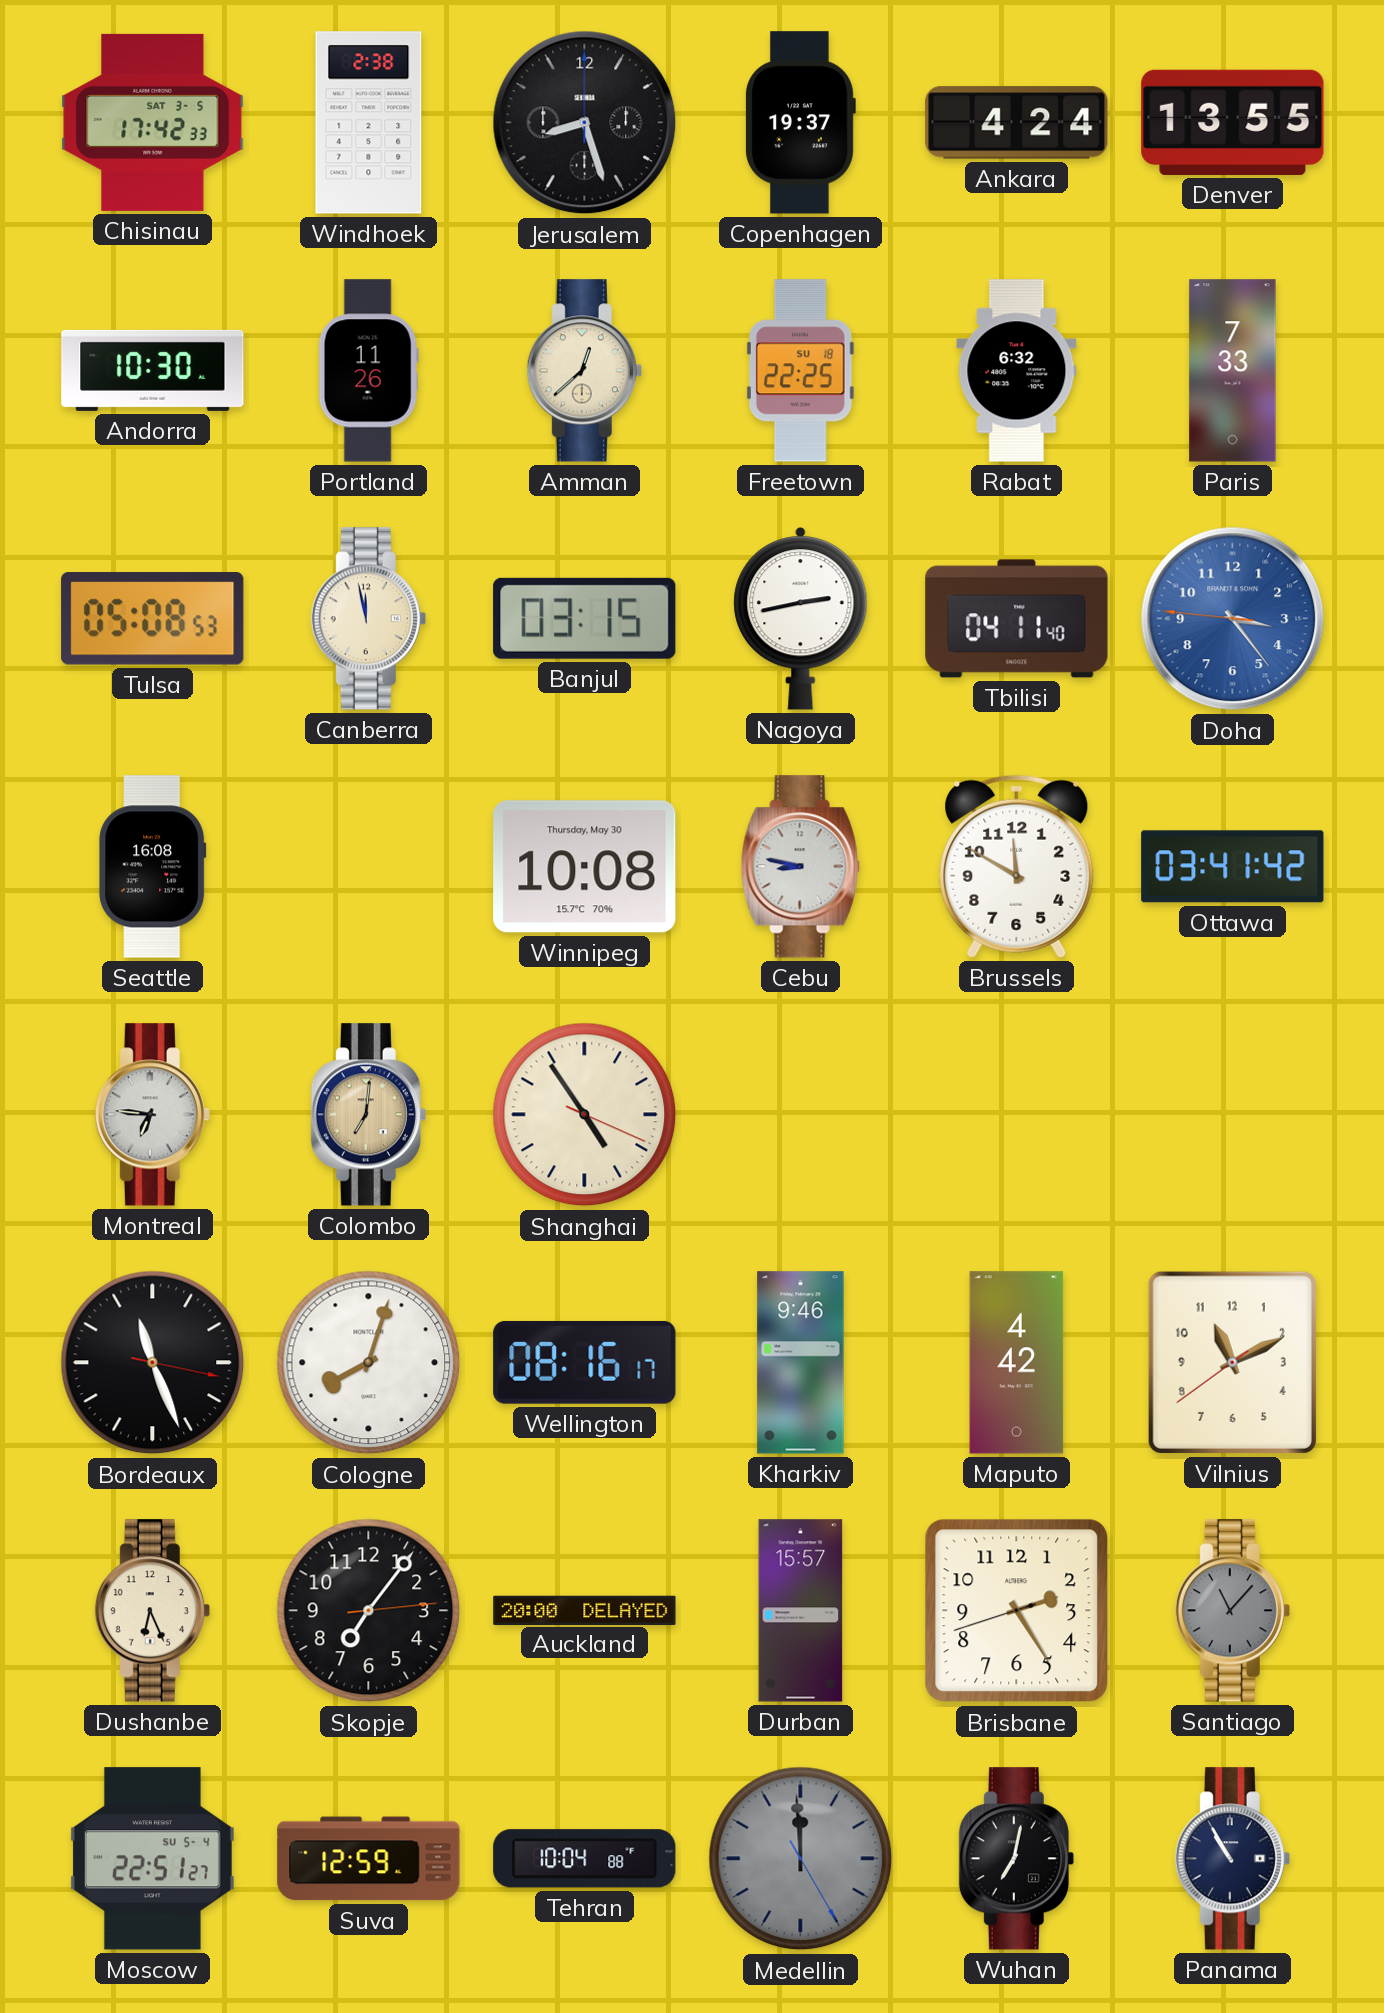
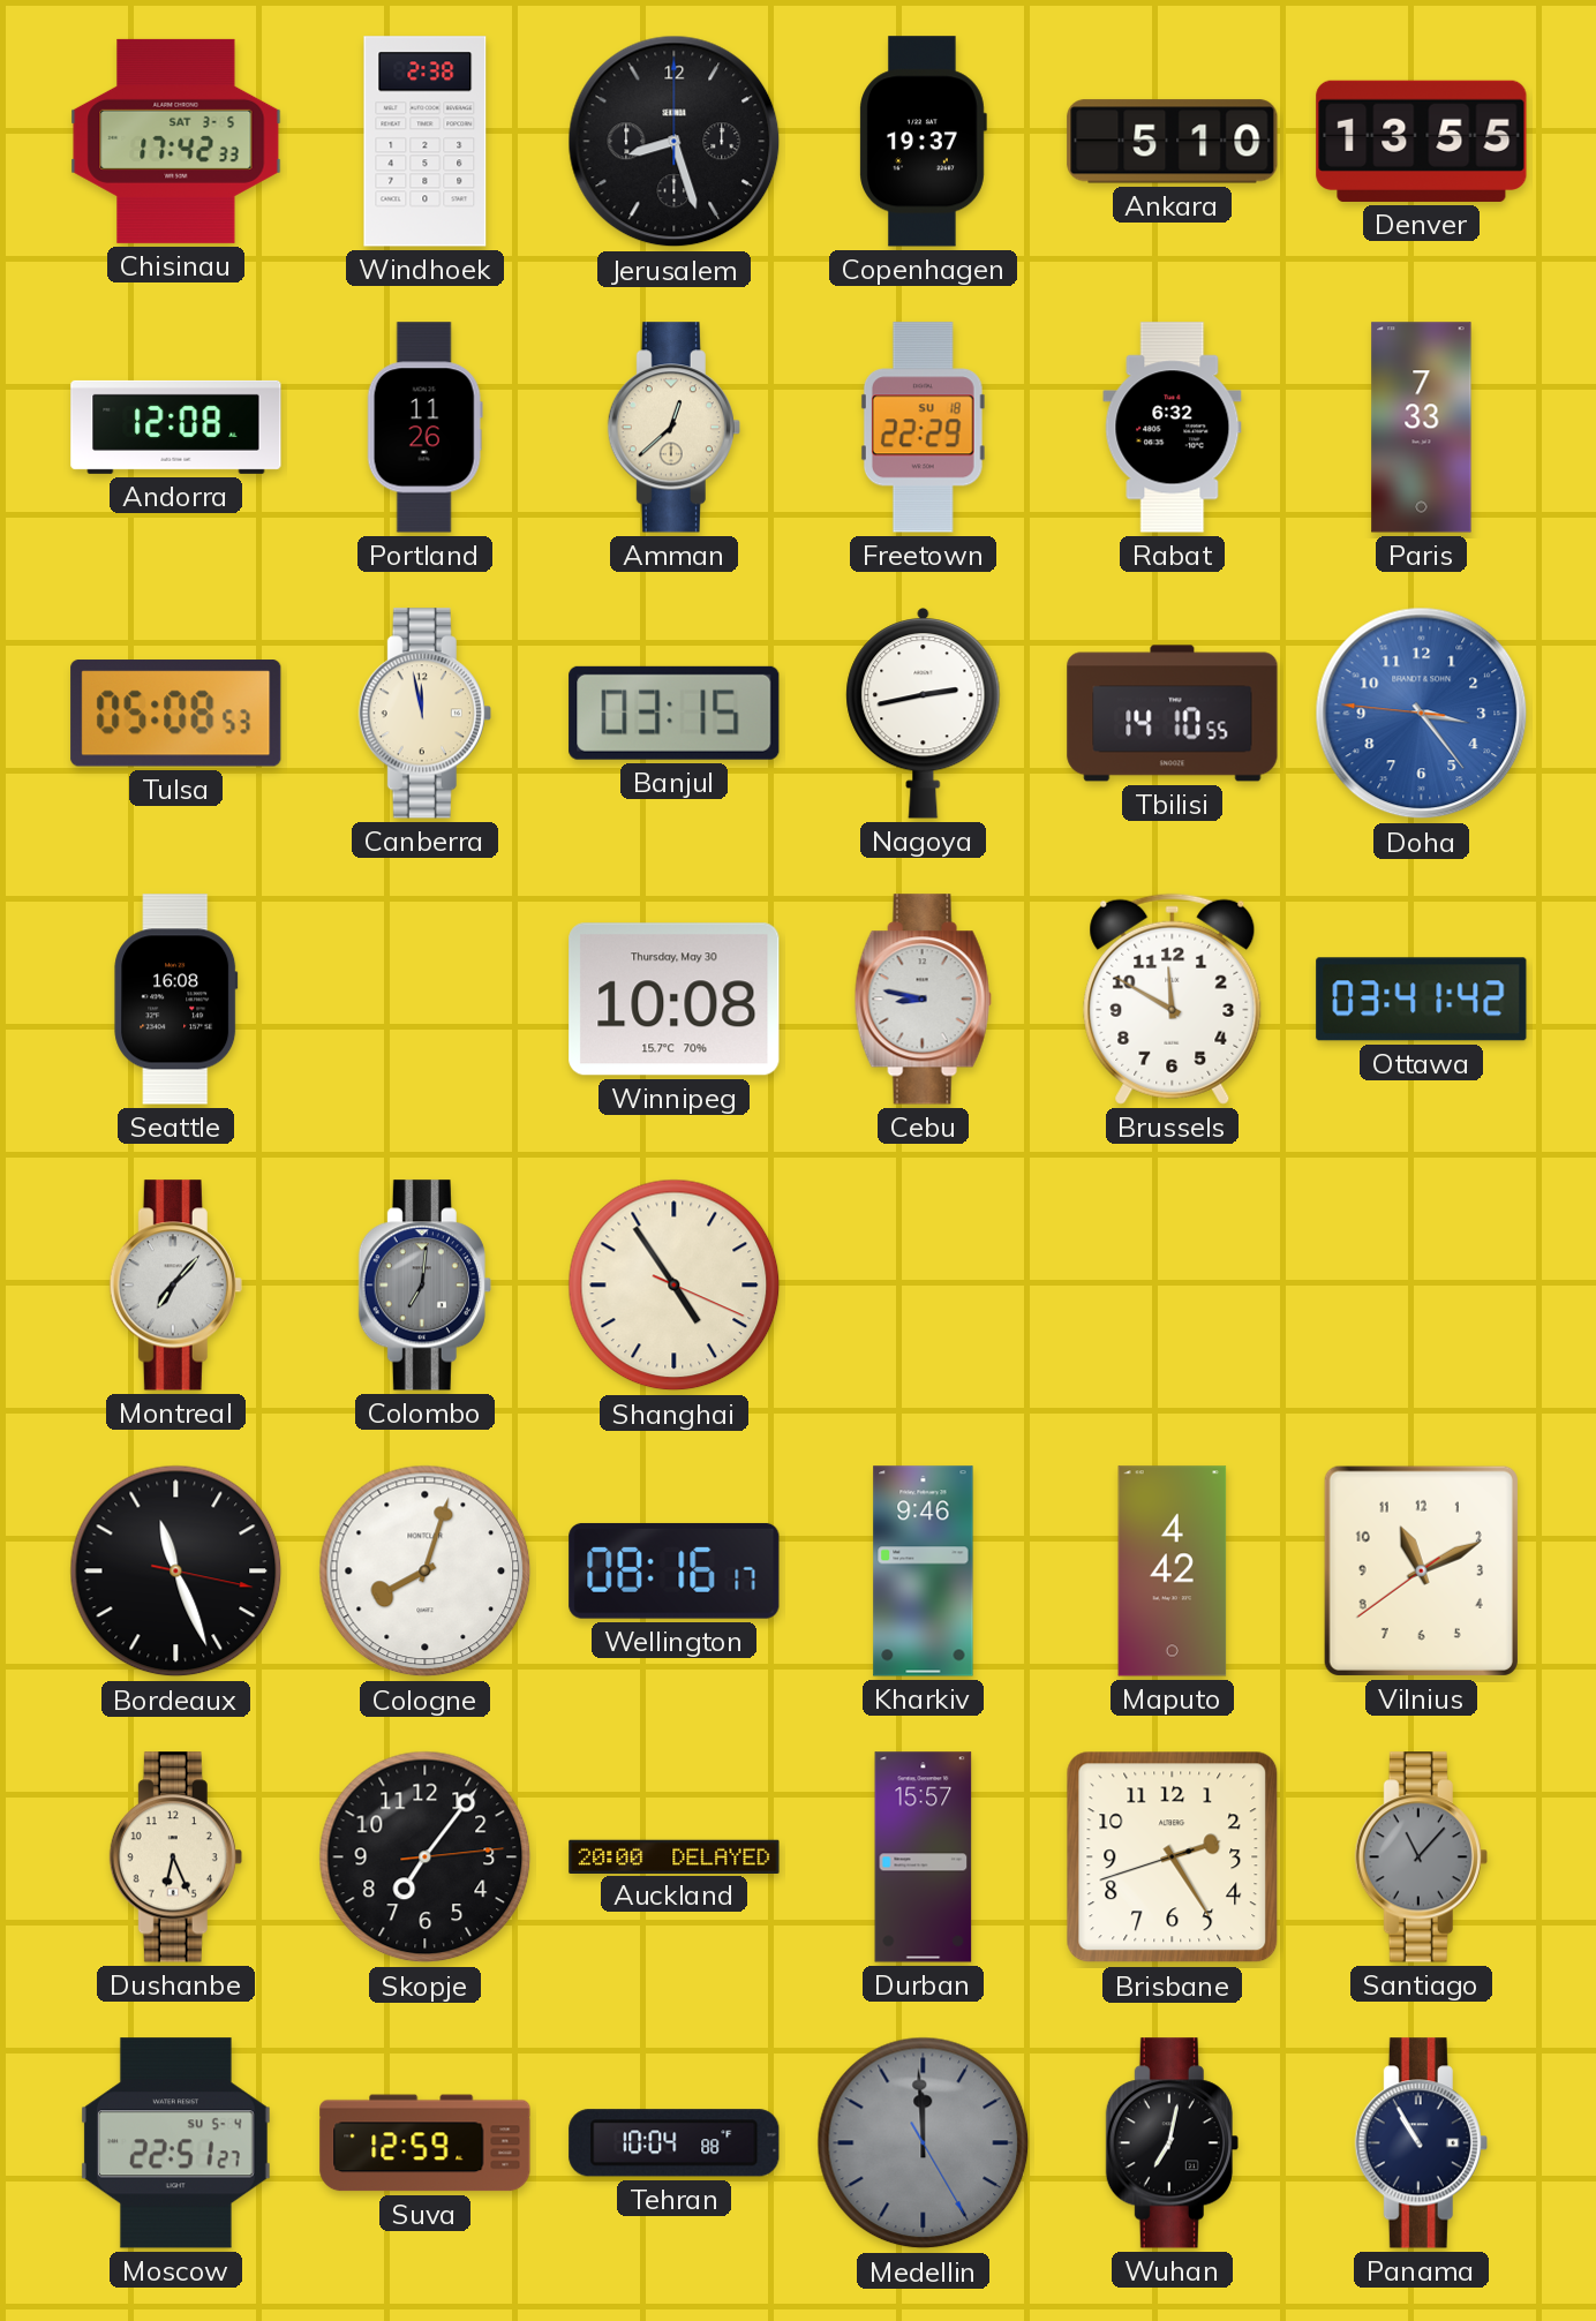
Ankara: 4:24 -> 5:10
Andorra: 10:30 -> 12:08
Freetown: 22:25 -> 22:29
Tbilisi: 04:11 -> 14:10
Montreal: 6:46 -> 7:07
Colombo dial: champagne -> grey
